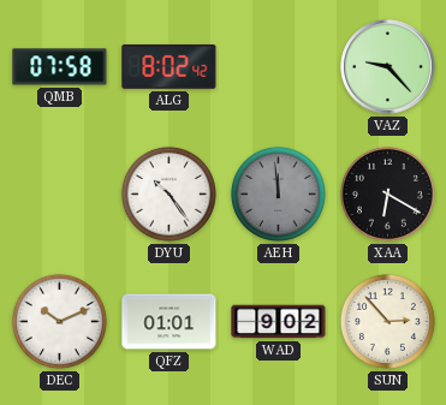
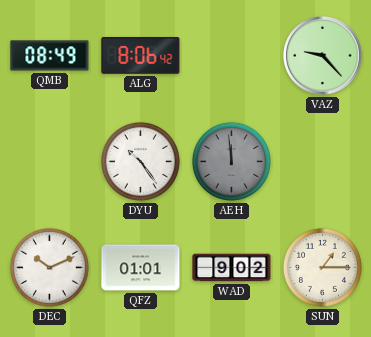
QMB: 07:58 -> 08:49
ALG: 8:02 -> 8:06
XAA: 6:20 -> none
SUN: 2:53 -> 1:15
